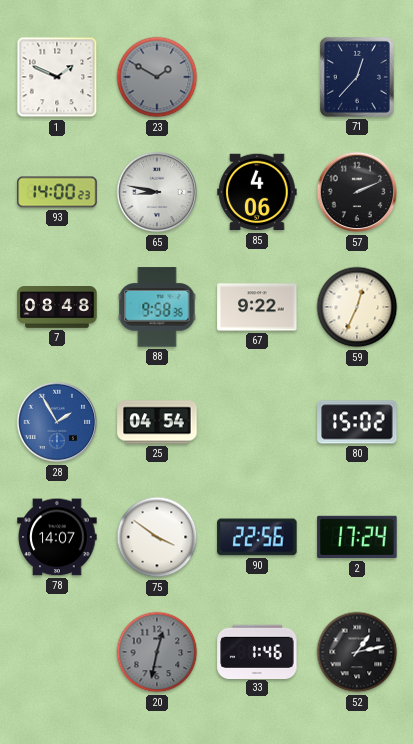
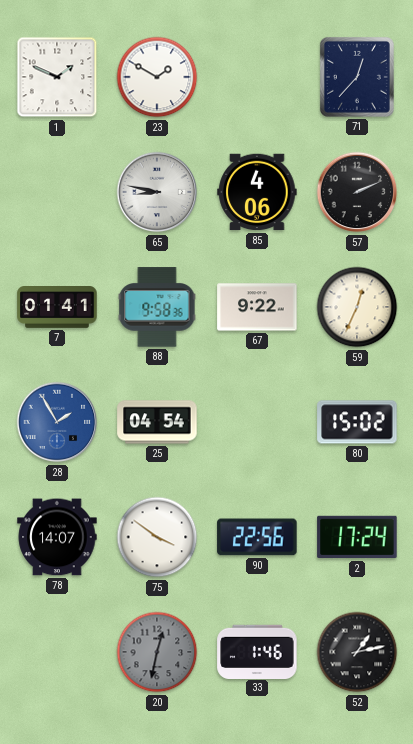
23 dial: grey -> white
93: 14:00 -> none
7: 08:48 -> 01:41
